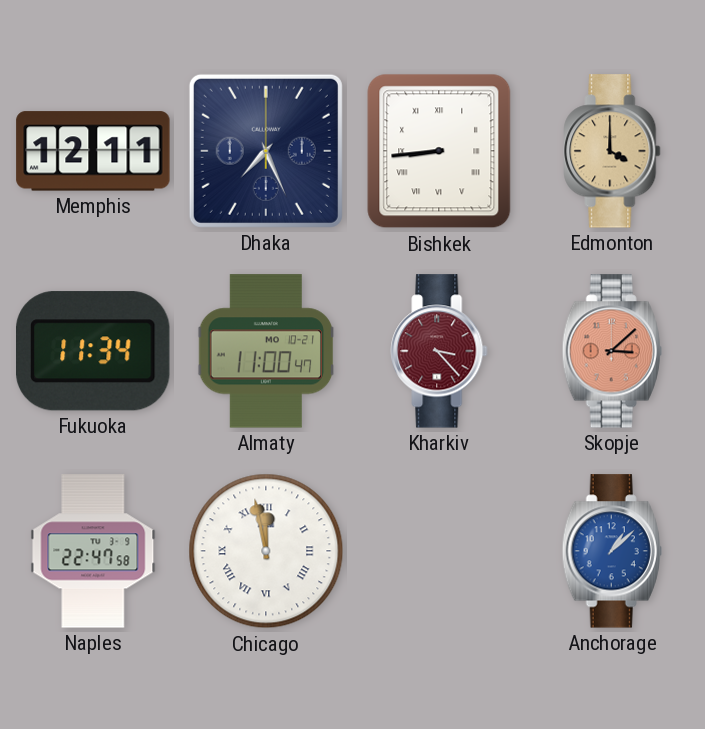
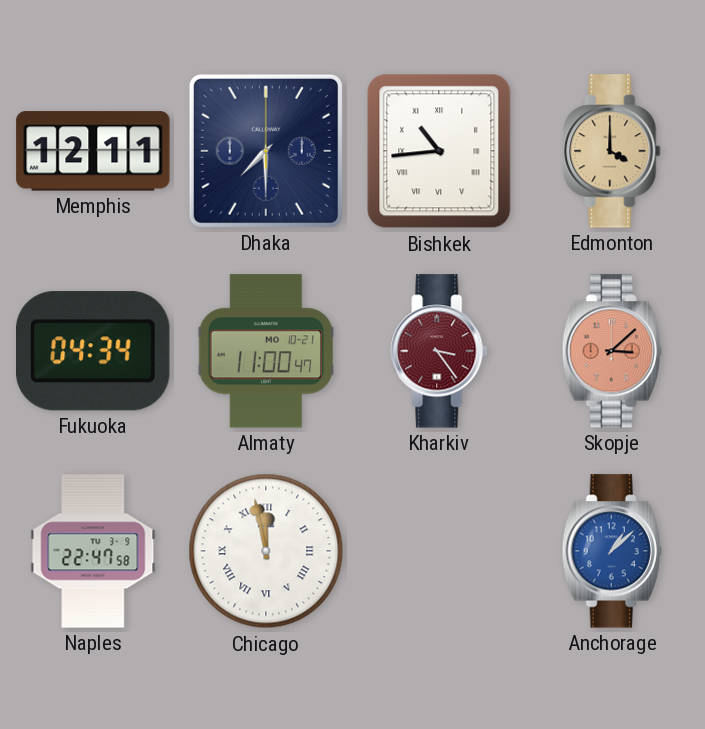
Dhaka: 7:26 -> 7:30
Bishkek: 8:44 -> 10:44
Fukuoka: 11:34 -> 04:34
Kharkiv: 3:23 -> 3:24
